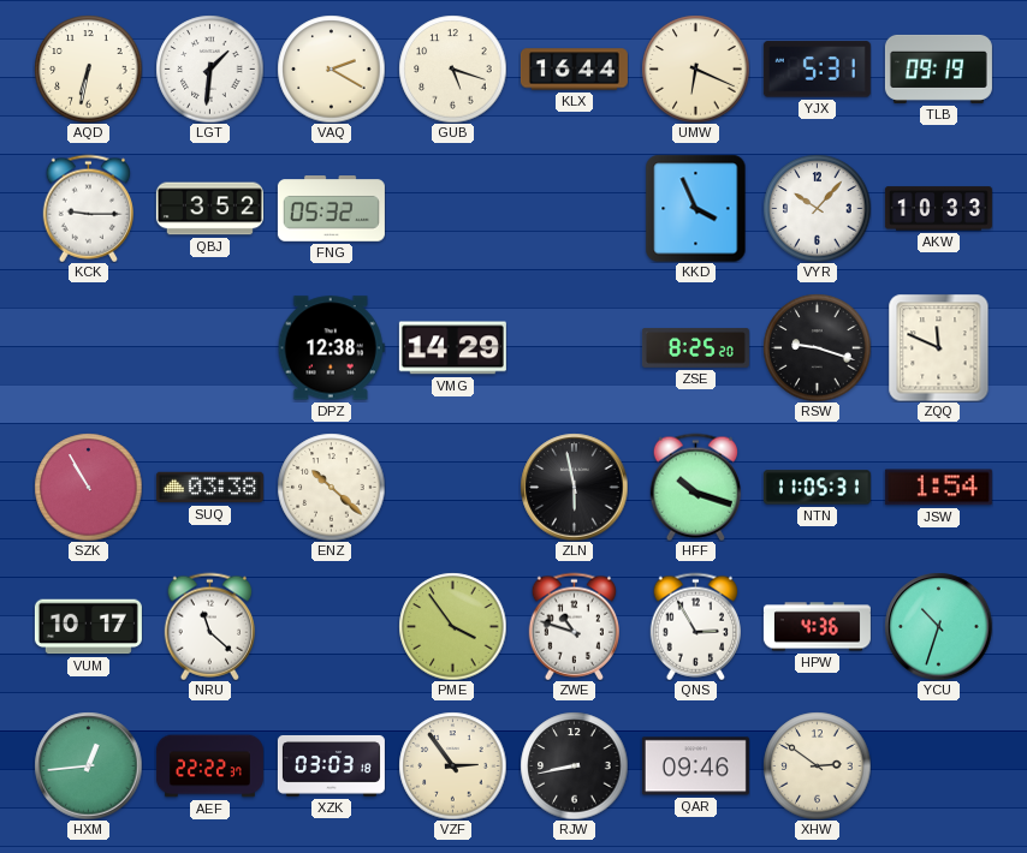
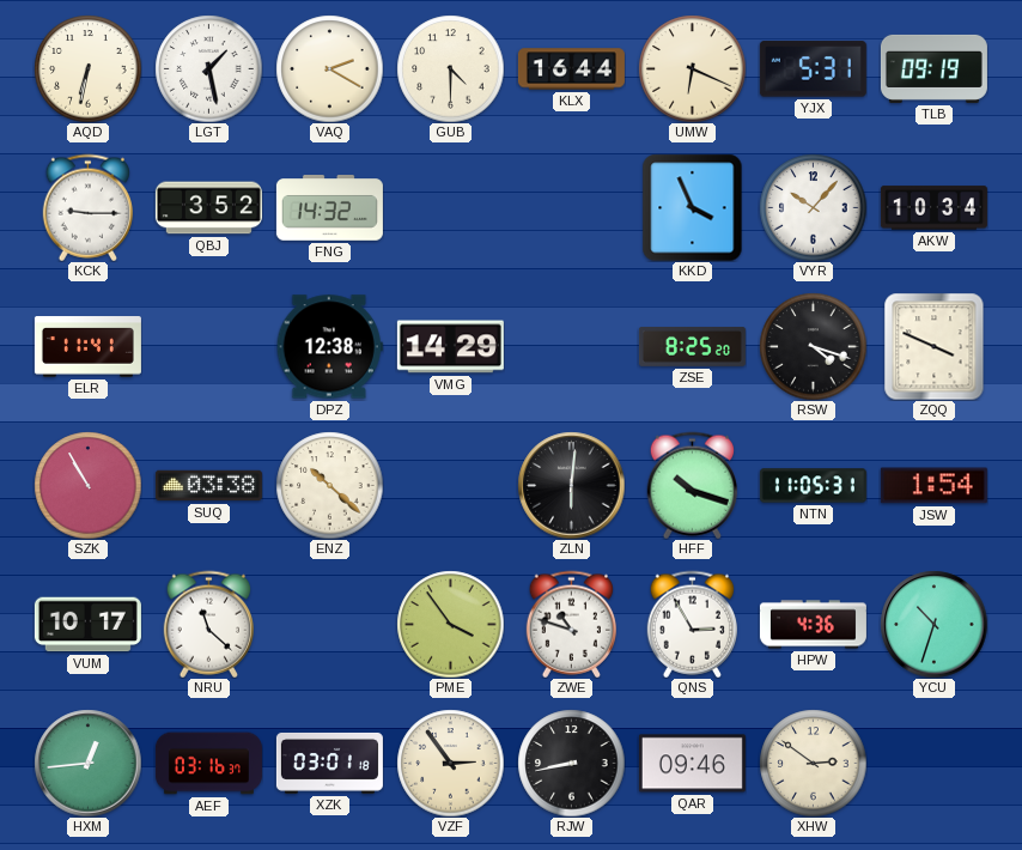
LGT: 1:31 -> 1:28
GUB: 5:18 -> 4:30
FNG: 05:32 -> 14:32
AKW: 10:33 -> 10:34
ELR: none -> 11:41
RSW: 9:18 -> 4:18
ZQQ: 11:49 -> 3:49
ZLN: 5:58 -> 6:01
AEF: 22:22 -> 03:16
XZK: 03:03 -> 03:01
